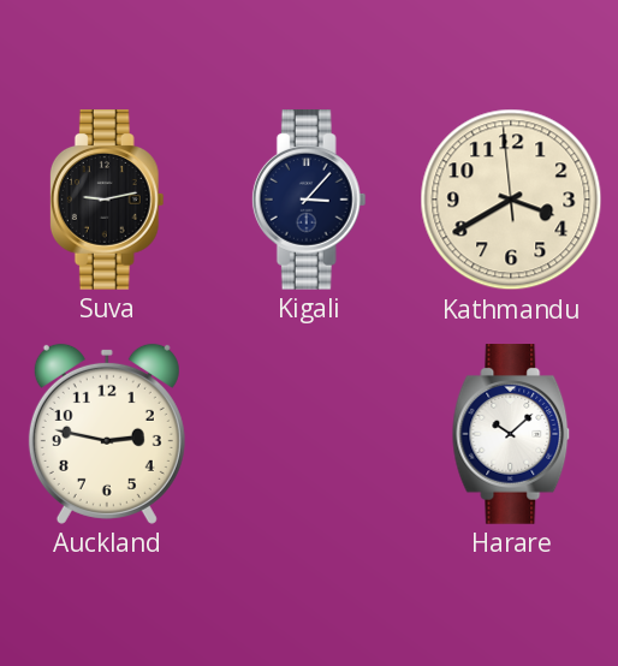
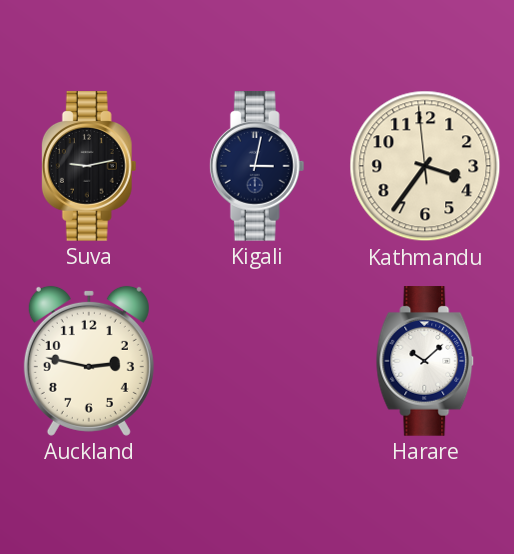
Kigali: 3:07 -> 3:02
Kathmandu: 3:39 -> 3:35
